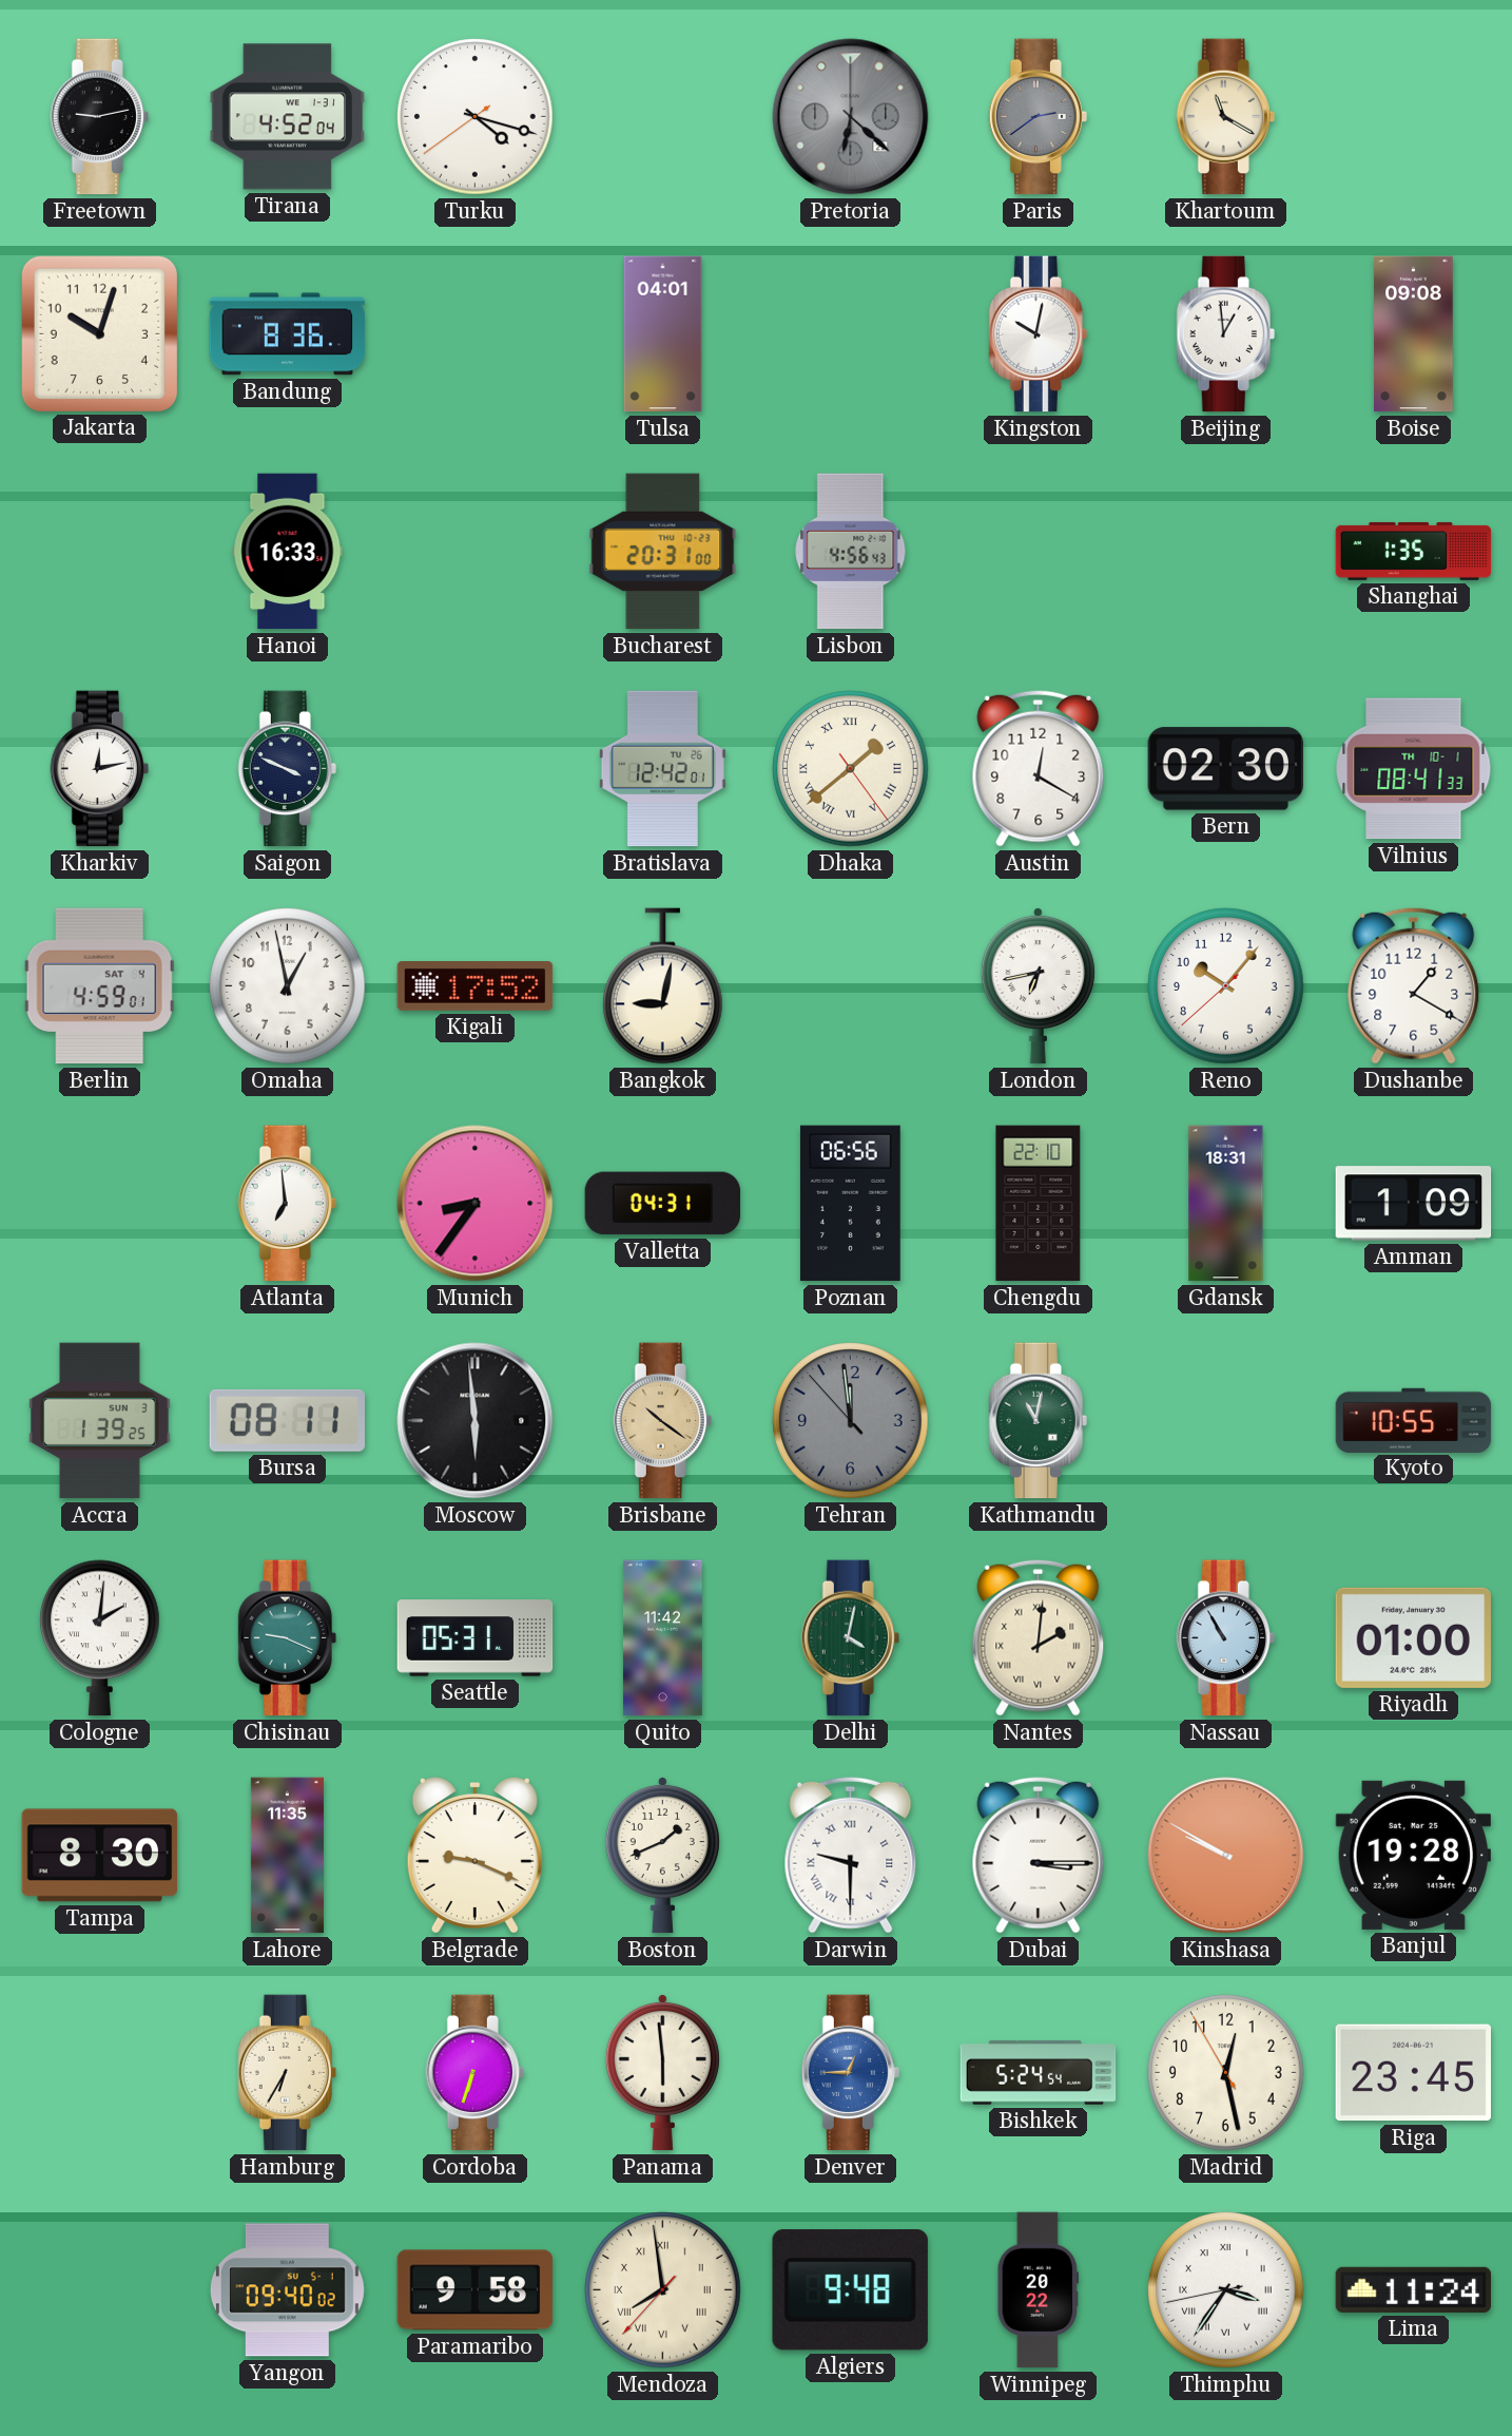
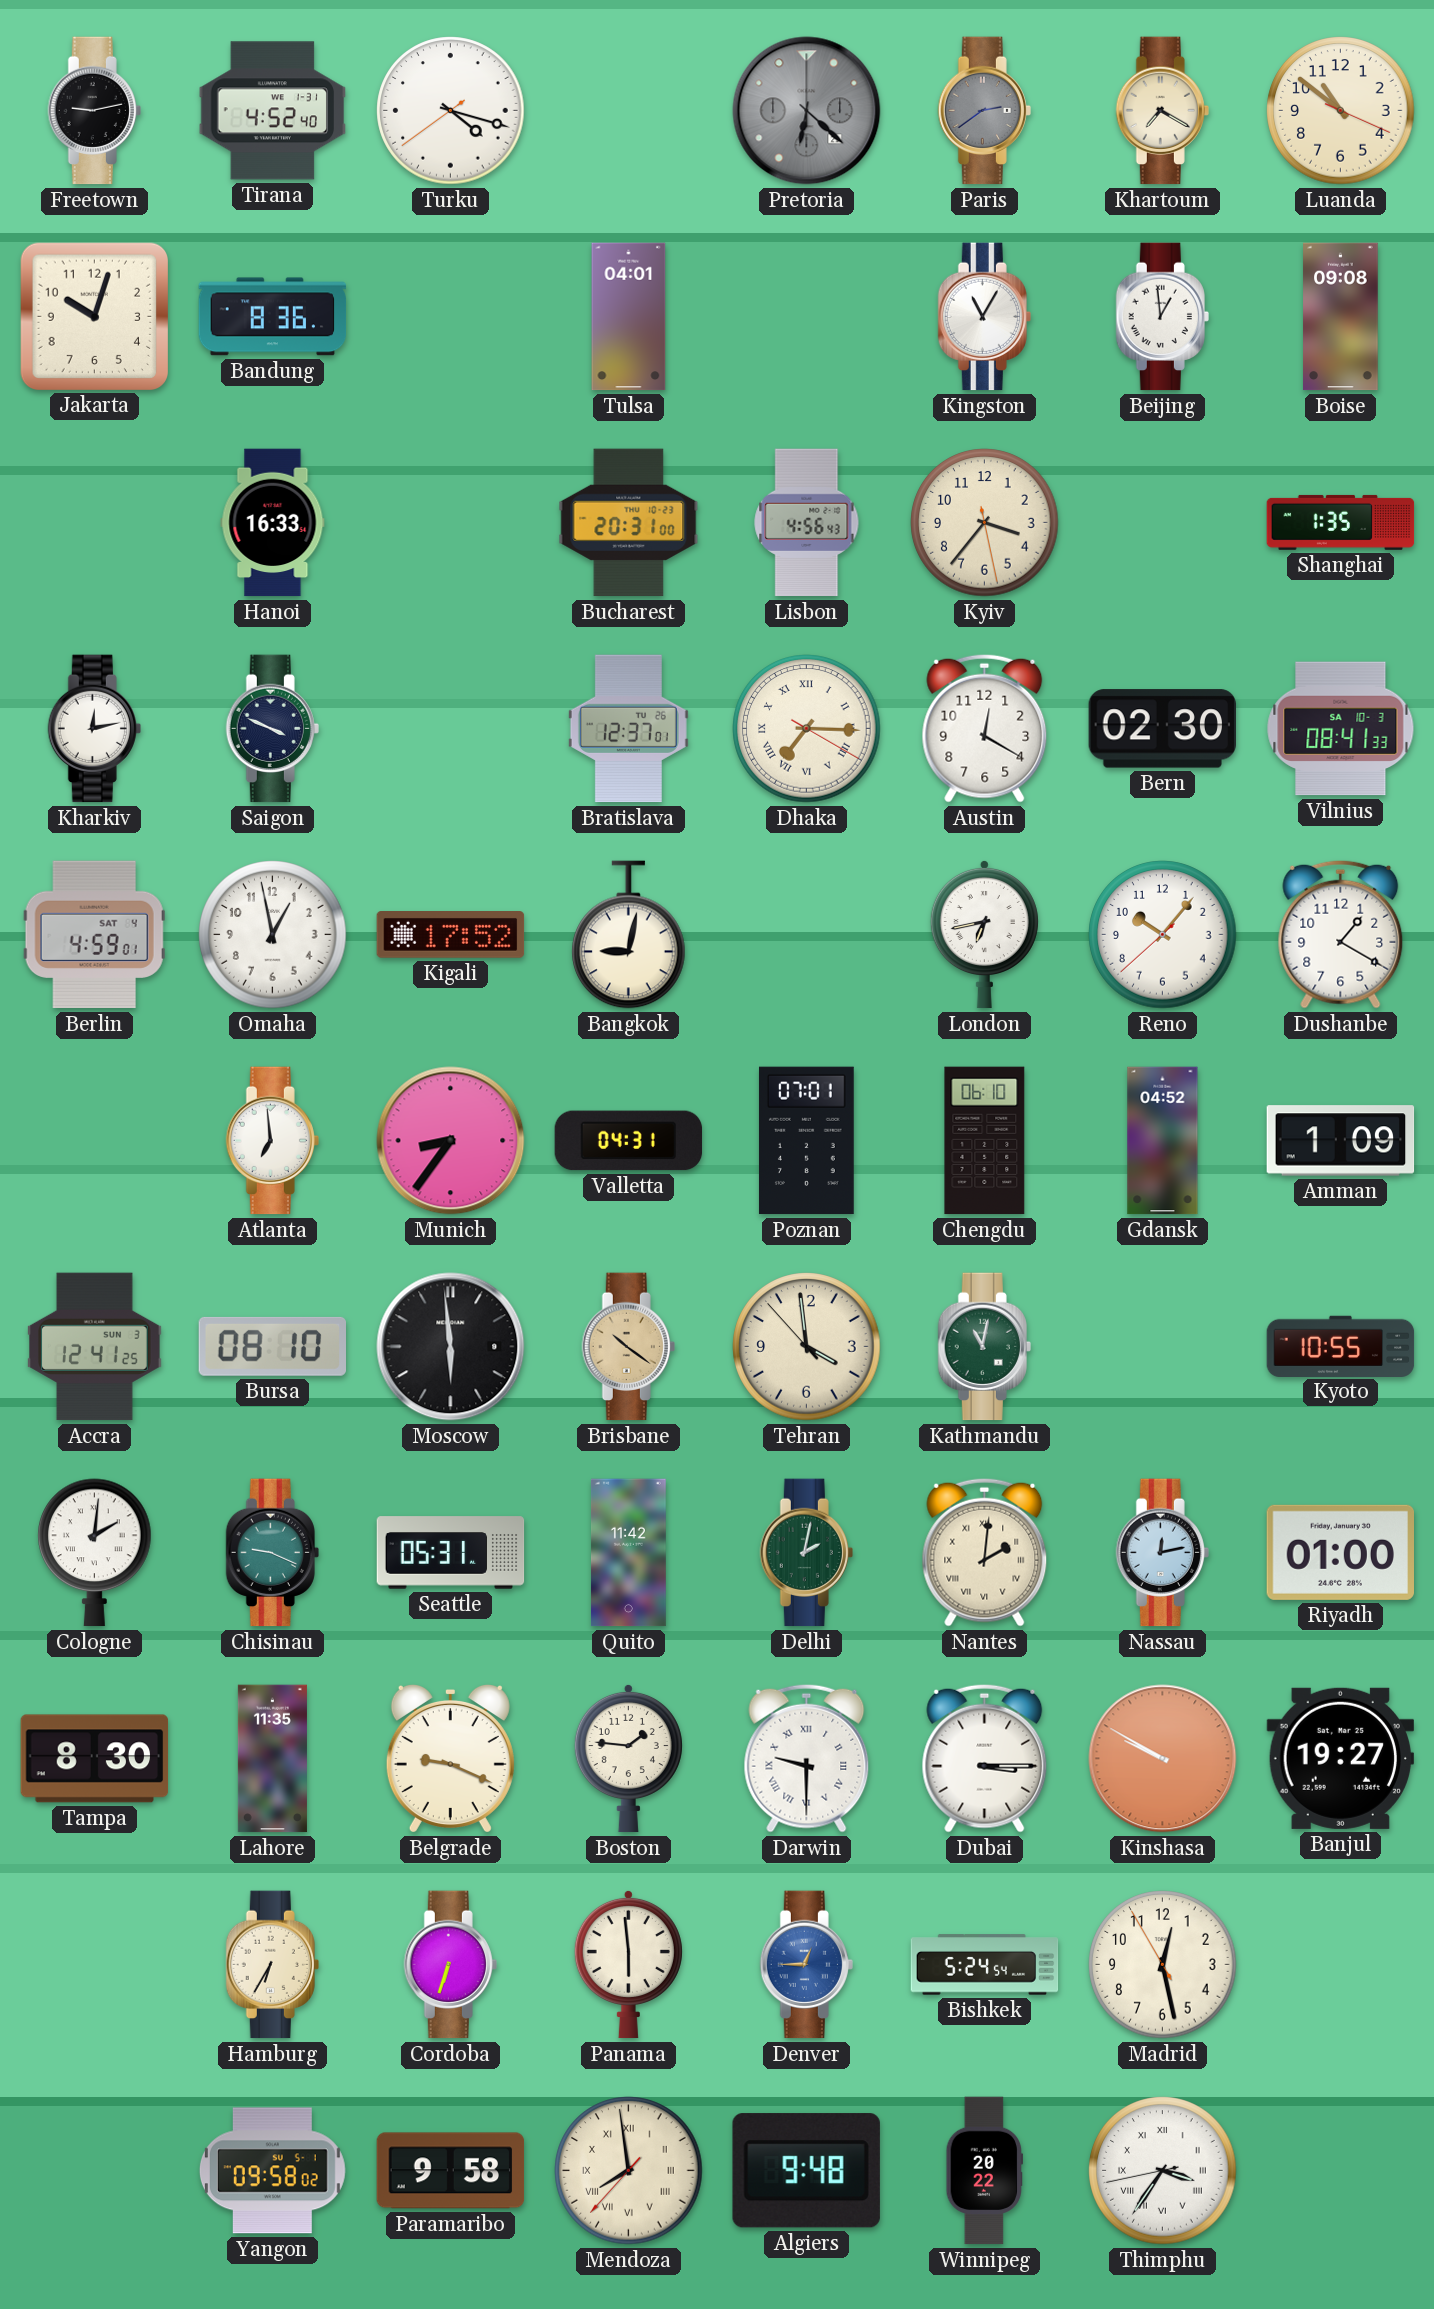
Tirana: 4:52:04 -> 4:52:40
Khartoum: 11:20 -> 7:20
Luanda: none -> 10:51
Kingston: 10:02 -> 11:05
Kyiv: none -> 3:36
Bratislava: 12:42 -> 12:37
Dhaka: 1:38 -> 7:15
Vilnius date: TH 10-1 -> SA 10-3
Poznan: 06:56 -> 07:01
Chengdu: 22:10 -> 06:10
Gdansk: 18:31 -> 04:52
Accra: 1:39 -> 12:41
Bursa: 08:11 -> 08:10
Tehran: 11:58 -> 3:58
Tehran dial: grey -> cream
Delhi: 4:02 -> 2:02
Nassau: 10:55 -> 12:13
Boston: 1:41 -> 1:46
Banjul: 19:28 -> 19:27
Riga: 23:45 -> none
Yangon: 09:40 -> 09:58
Lima: 11:24 -> none
